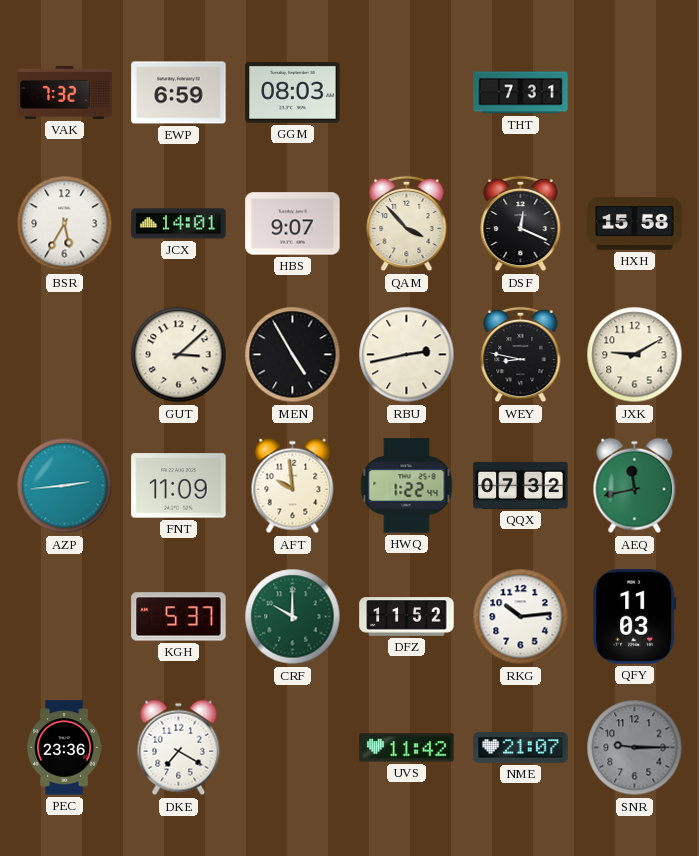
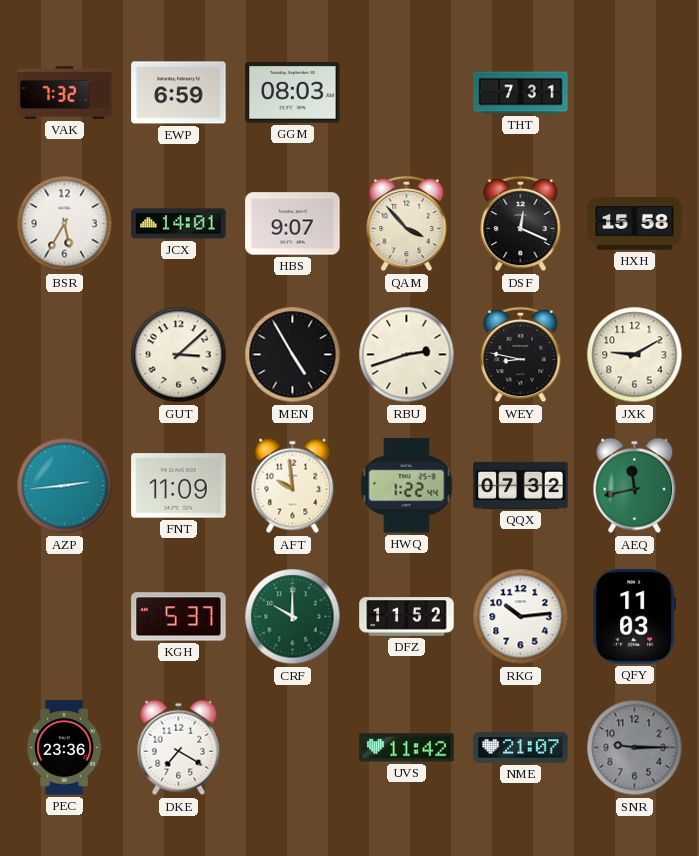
RBU: 2:43 -> 2:42
